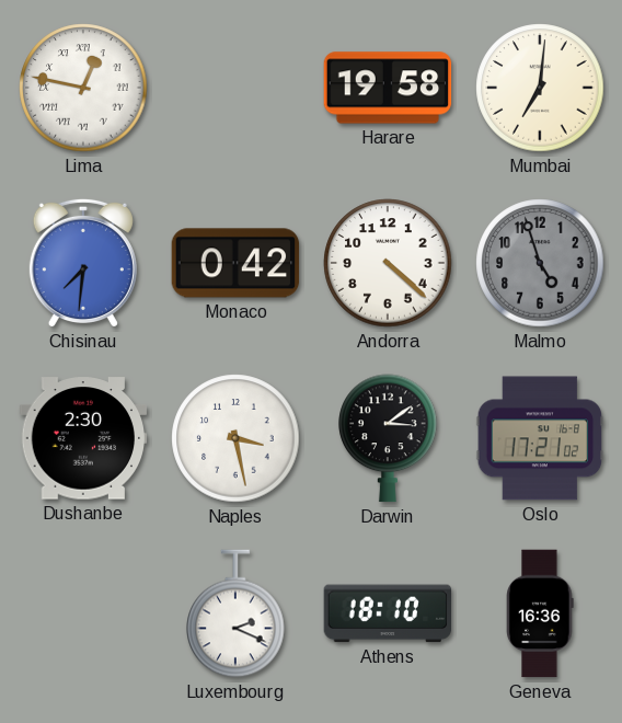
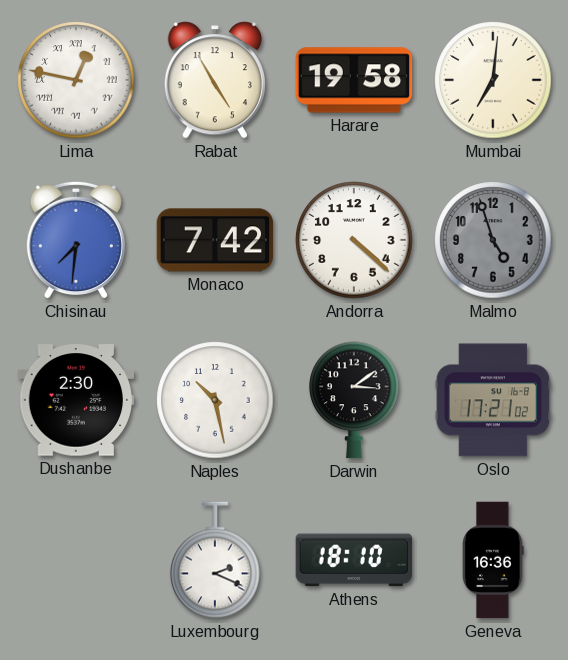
Rabat: none -> 4:55
Monaco: 0:42 -> 7:42
Naples: 3:28 -> 10:28
